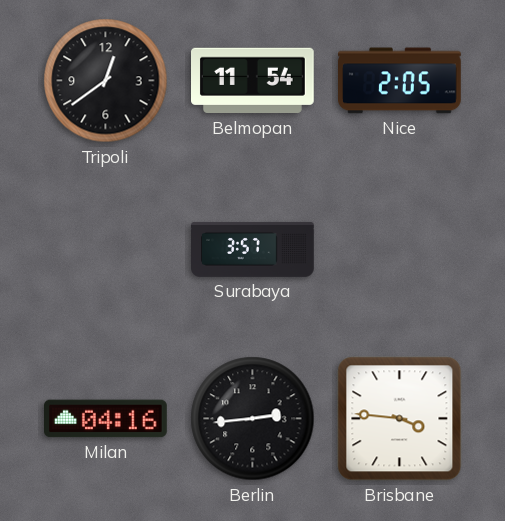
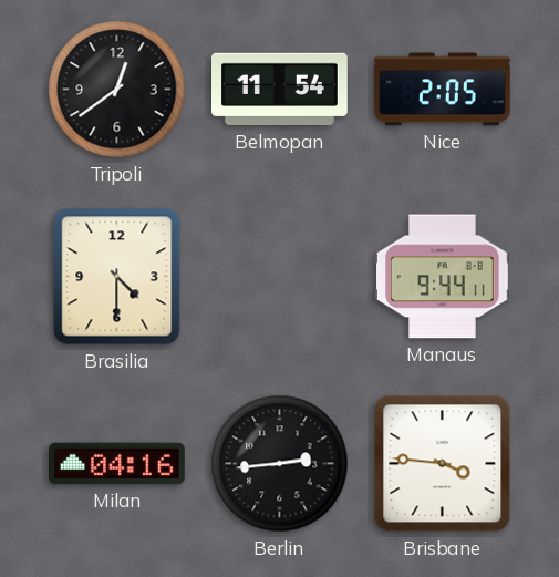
Brasilia: none -> 4:30
Surabaya: 3:57 -> none
Manaus: none -> 9:44
